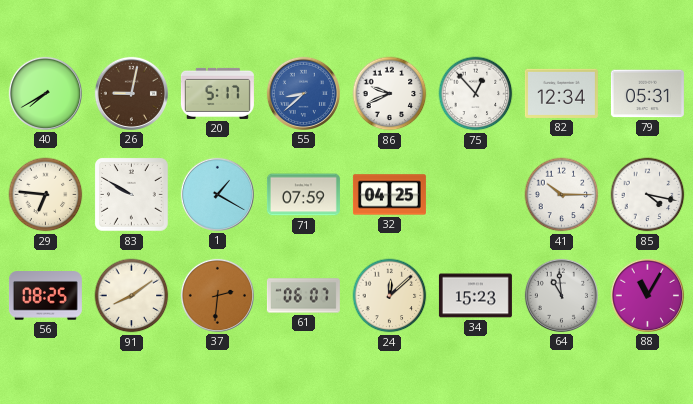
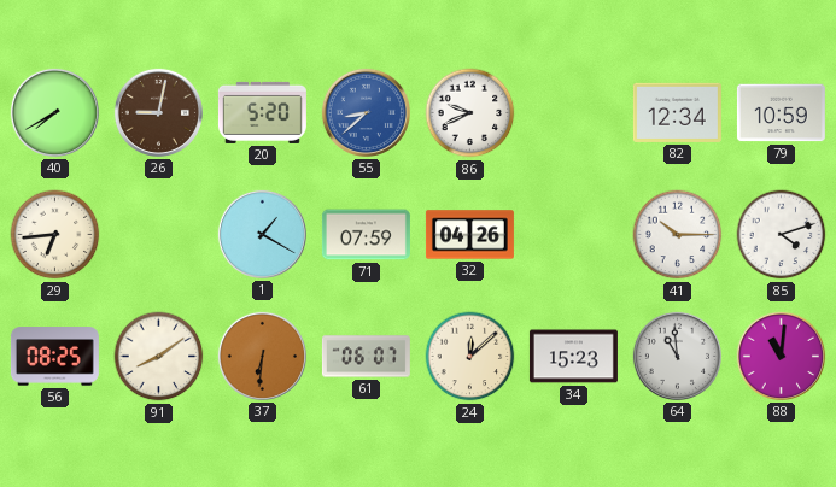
20: 5:17 -> 5:20
75: 12:53 -> none
79: 05:31 -> 10:59
29: 6:46 -> 6:44
83: 9:50 -> none
32: 04:25 -> 04:26
85: 4:17 -> 4:12
37: 2:31 -> 6:31
88: 11:05 -> 11:01
